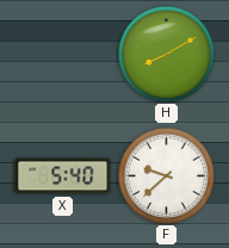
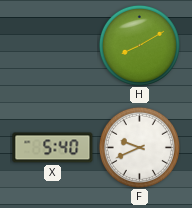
F: 9:38 -> 9:41
